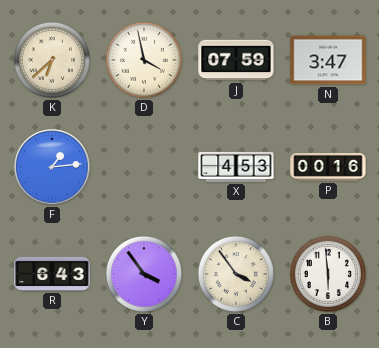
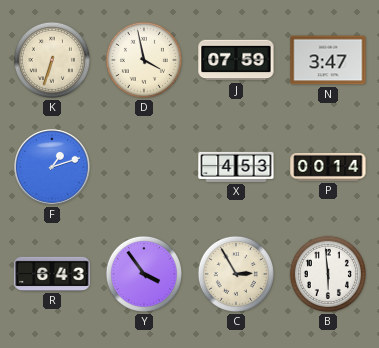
K: 6:38 -> 6:33
F: 1:14 -> 1:12
P: 00:16 -> 00:14
C: 3:54 -> 2:55
